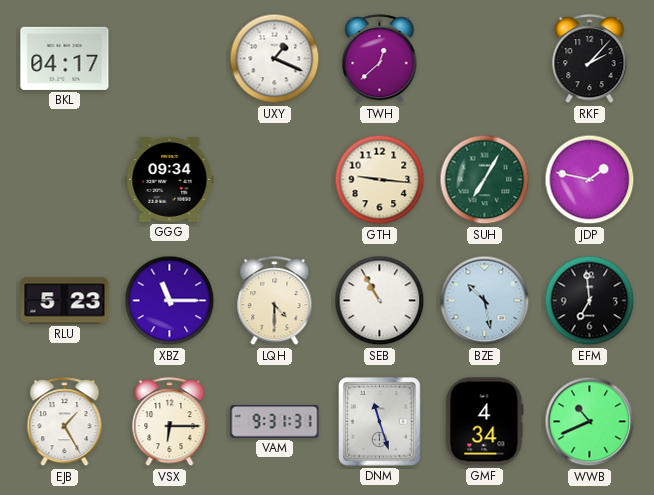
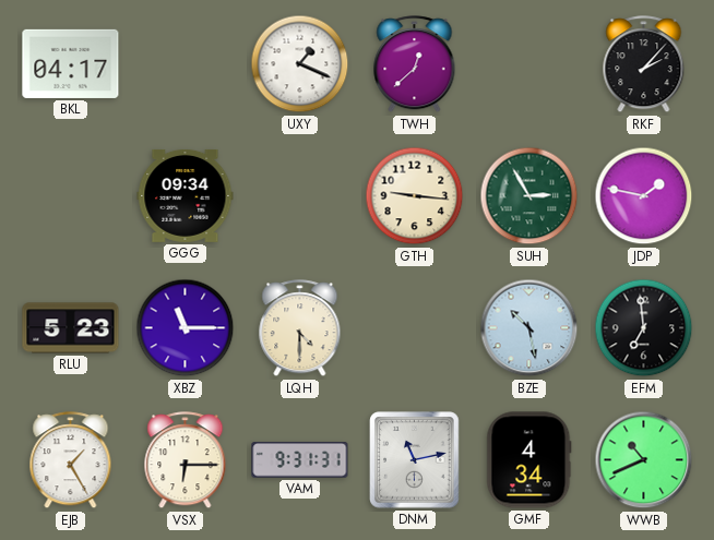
SUH: 7:05 -> 2:55
SEB: 10:55 -> none
DNM: 11:27 -> 11:13
